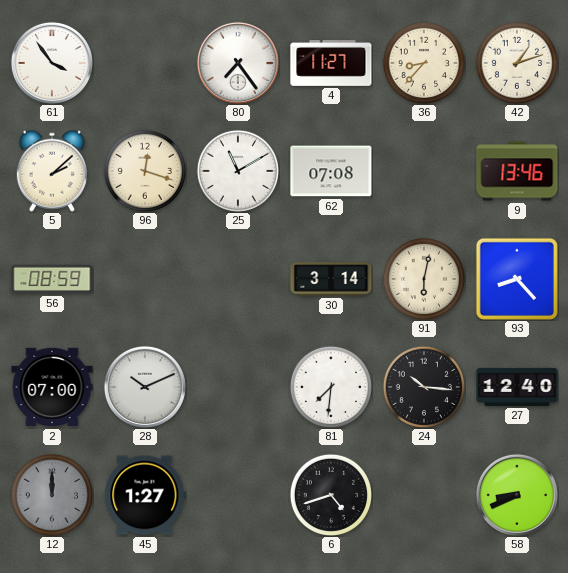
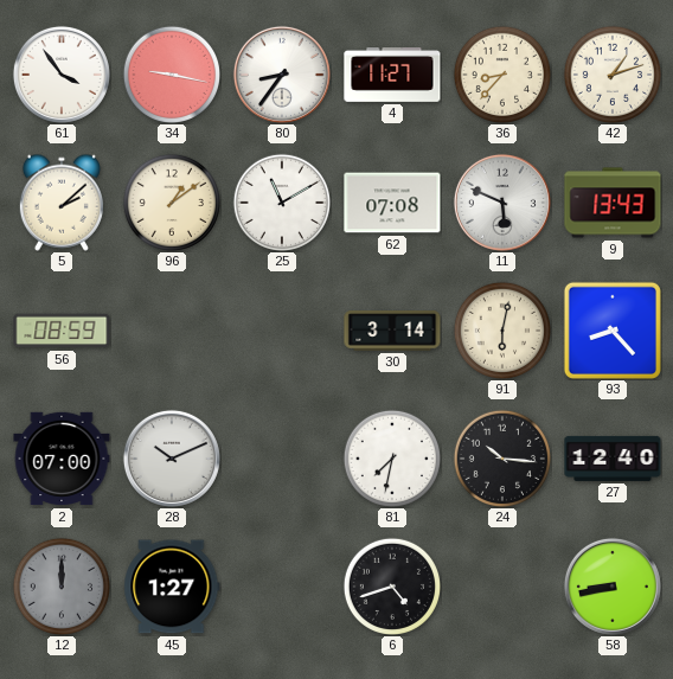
34: none -> 9:17
80: 7:24 -> 8:36
96: 12:18 -> 1:09
11: none -> 5:49
9: 13:46 -> 13:43
81: 7:31 -> 7:32
58: 8:41 -> 8:43
